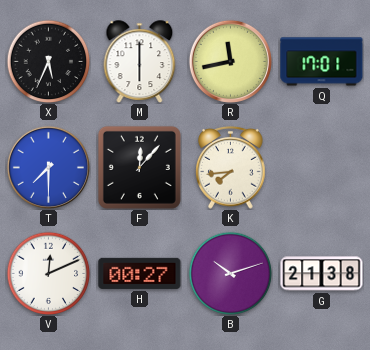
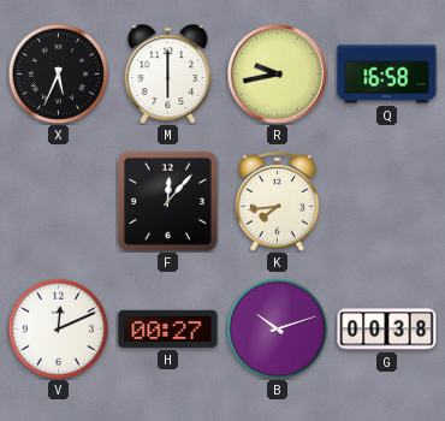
R: 11:43 -> 9:43
Q: 17:01 -> 16:58
T: 7:30 -> none
G: 21:38 -> 00:38
